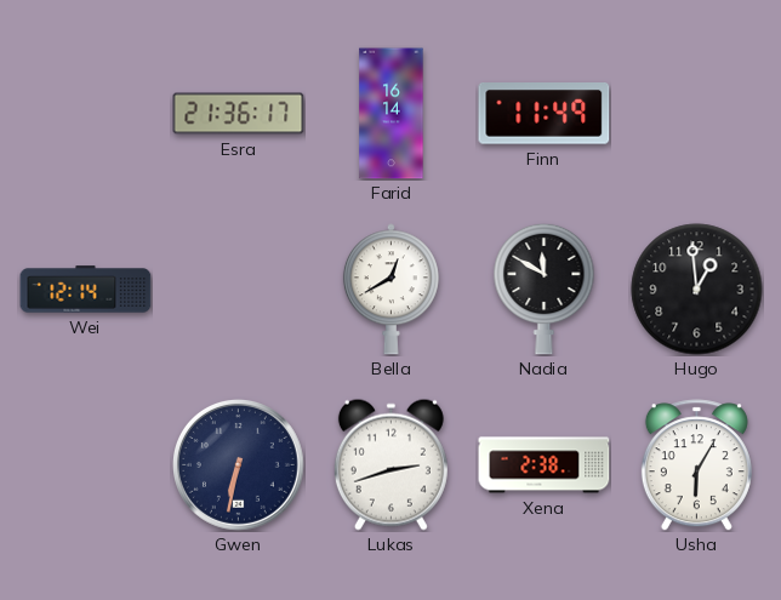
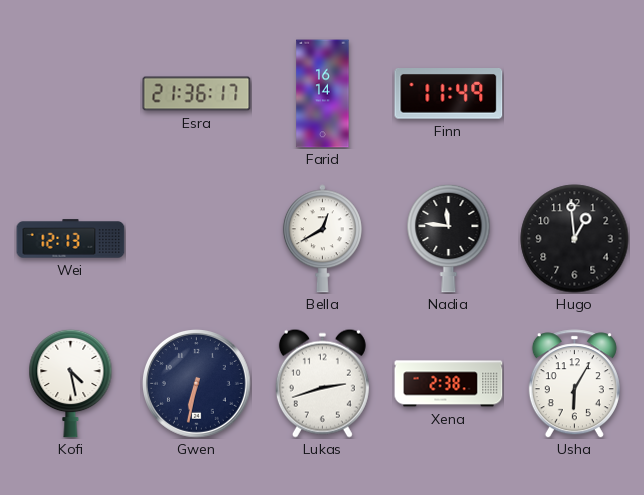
Wei: 12:14 -> 12:13
Nadia: 11:50 -> 11:46
Kofi: none -> 4:28
